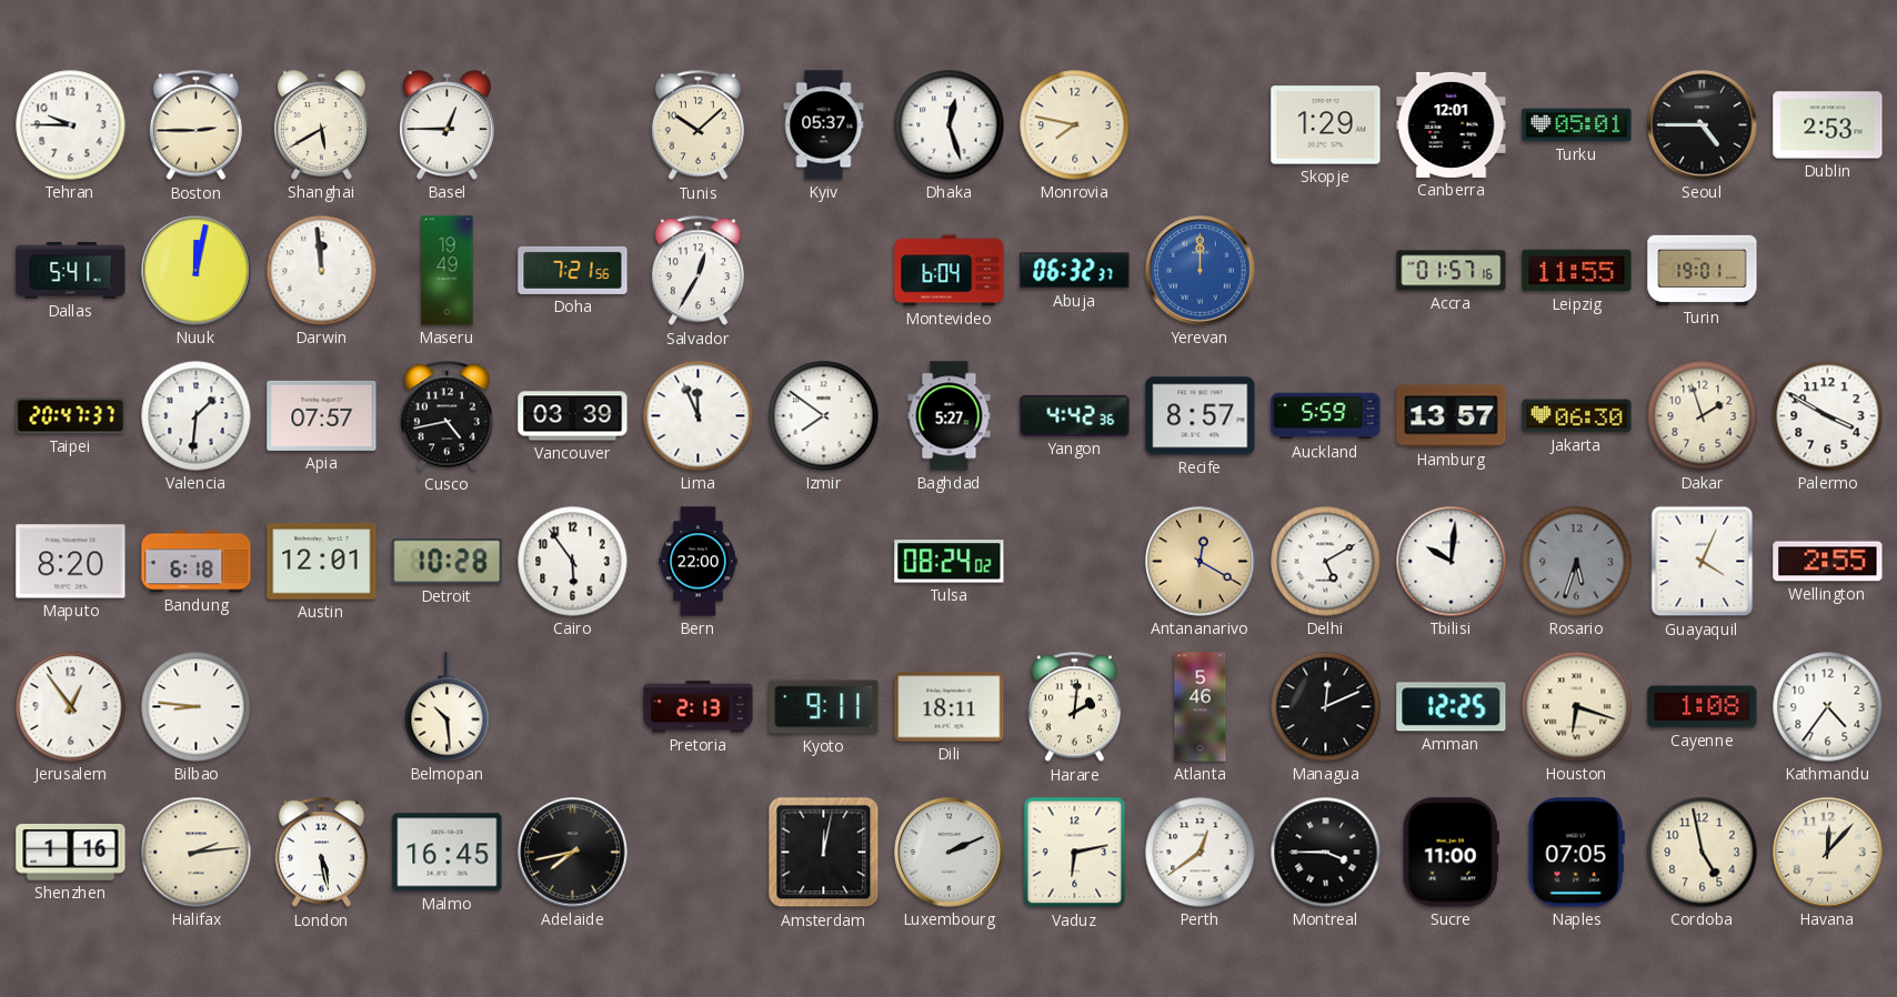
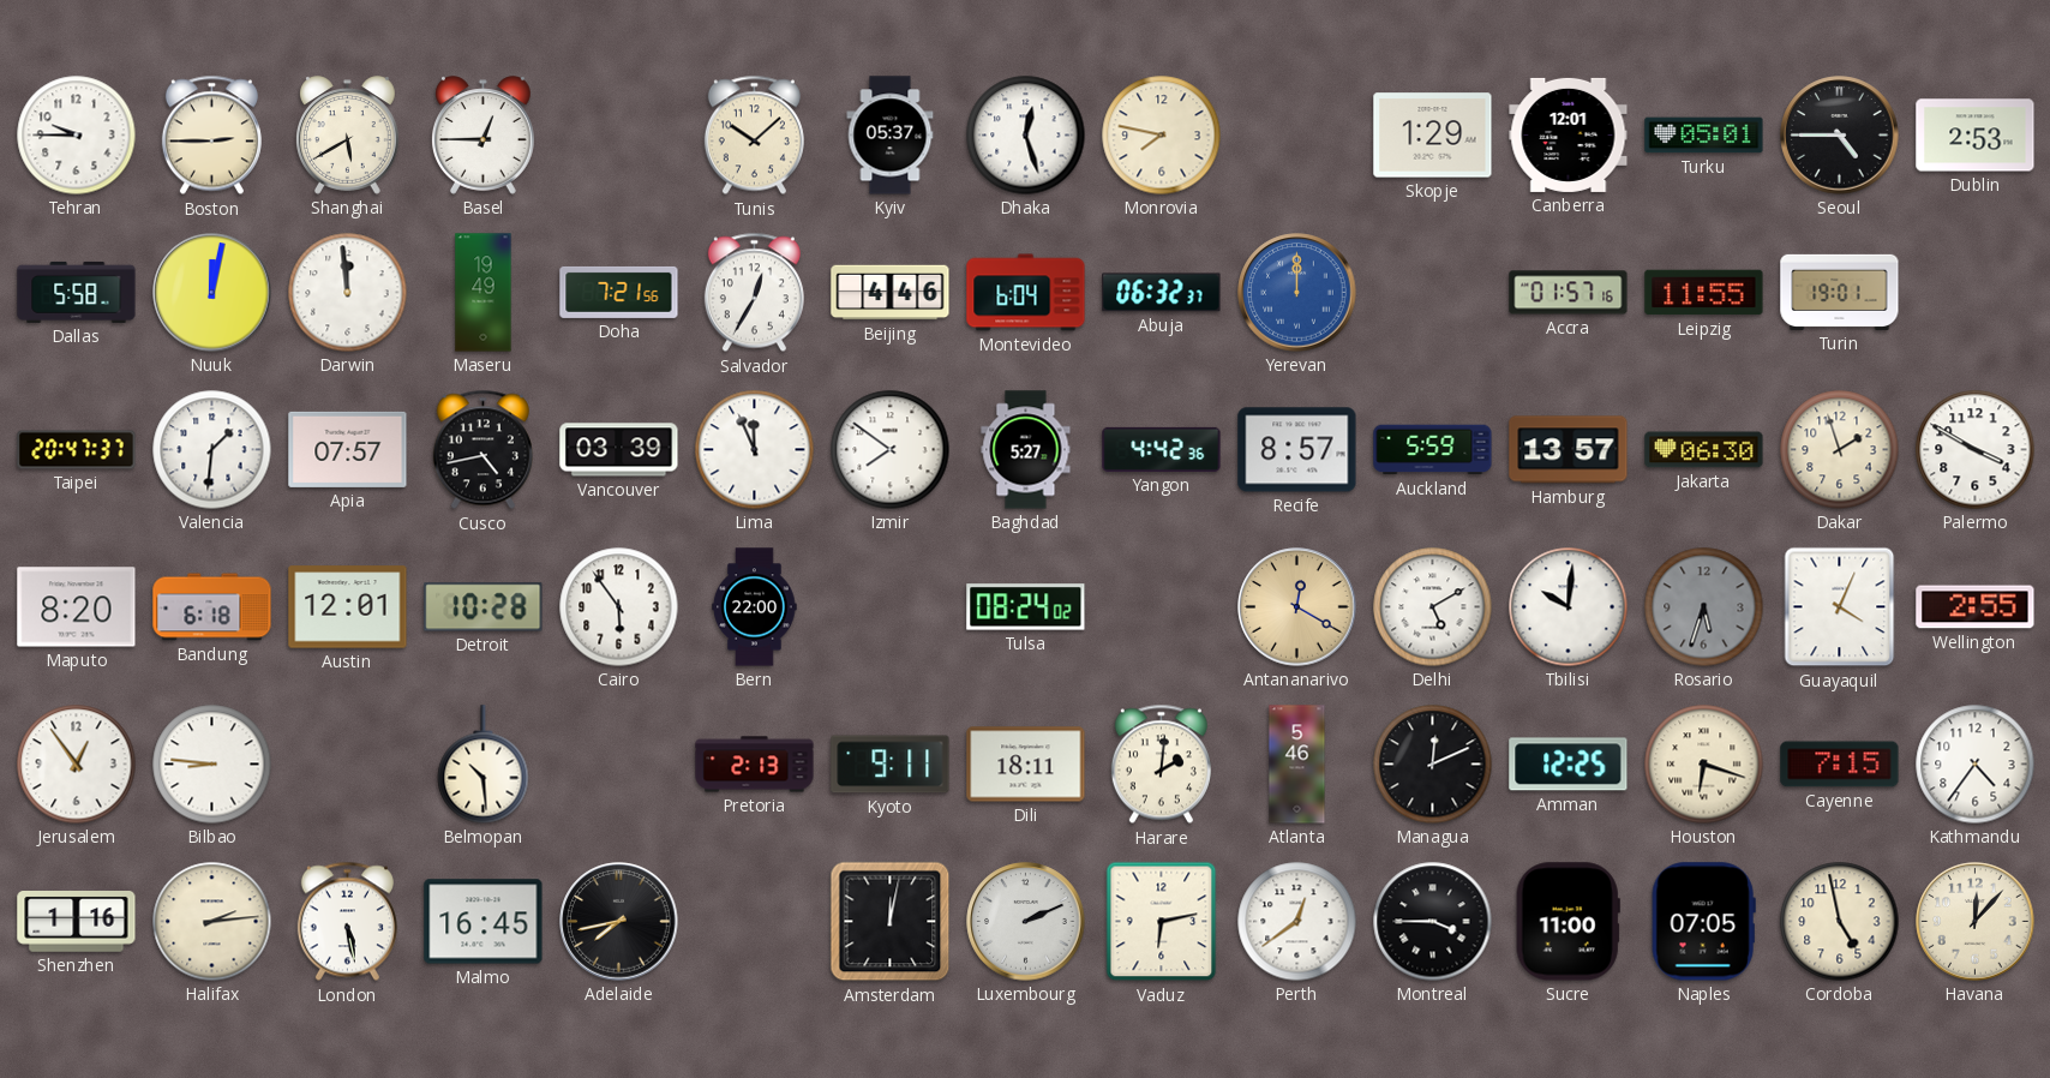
Dallas: 5:41 -> 5:58
Beijing: none -> 4:46
Cayenne: 1:08 -> 7:15
